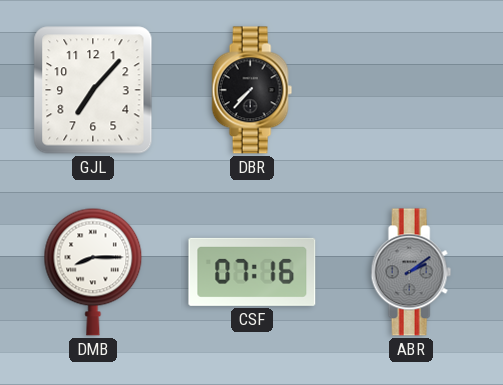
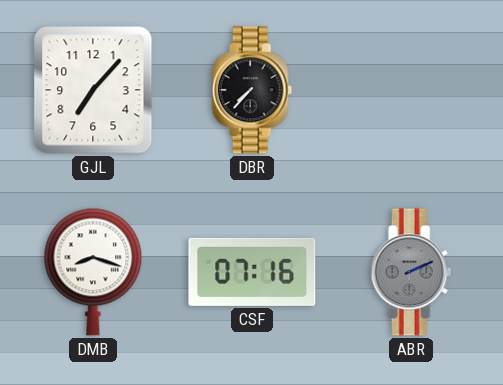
DMB: 8:15 -> 8:18
ABR: 2:09 -> 2:11
